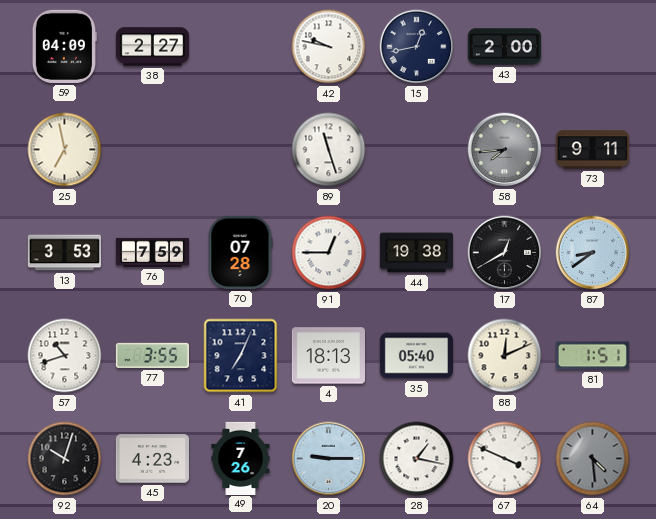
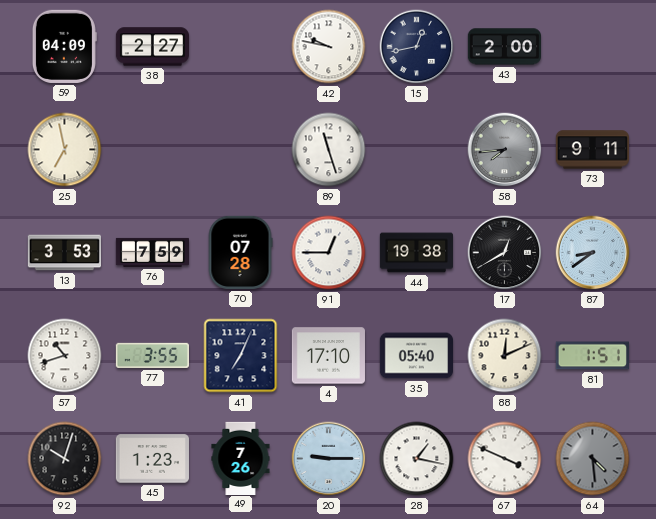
4: 18:13 -> 17:10
45: 4:23 -> 1:23
